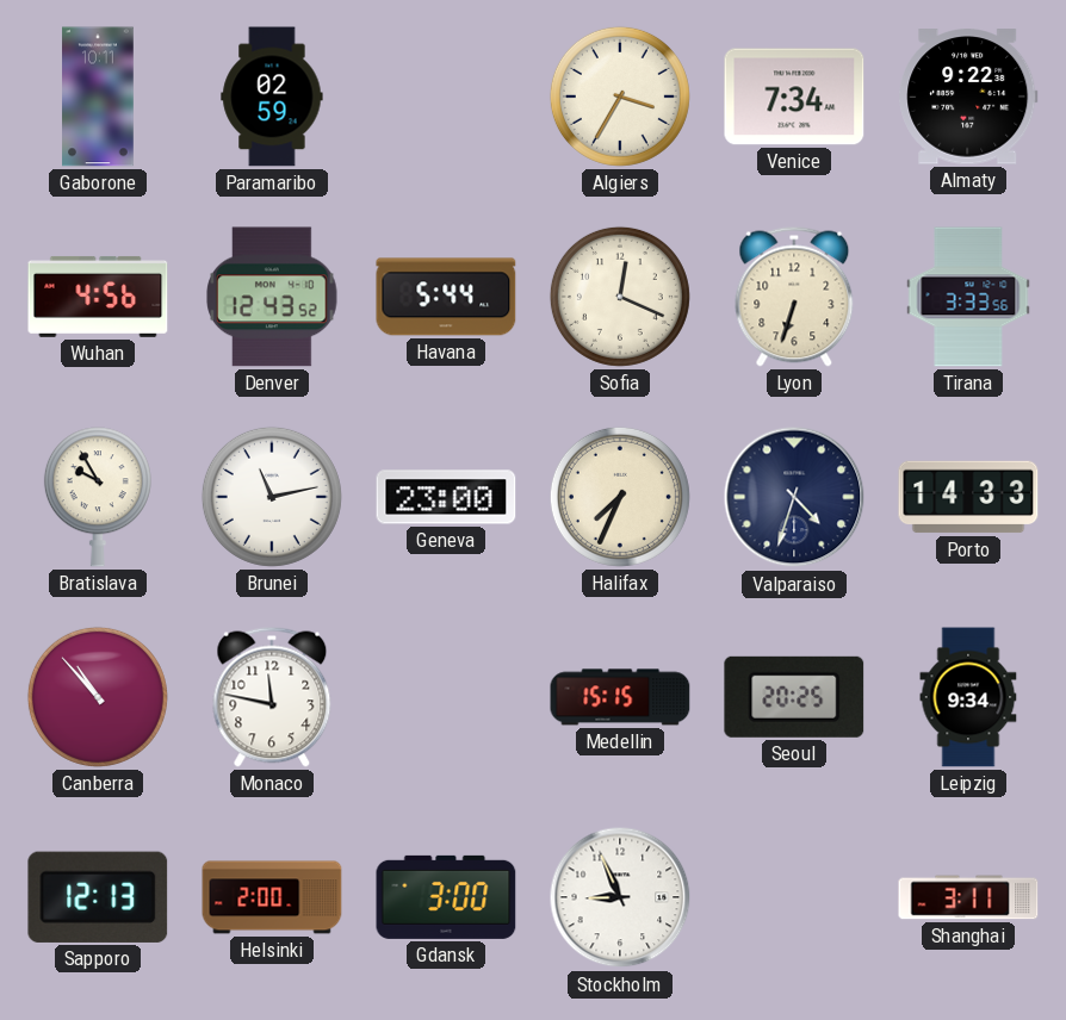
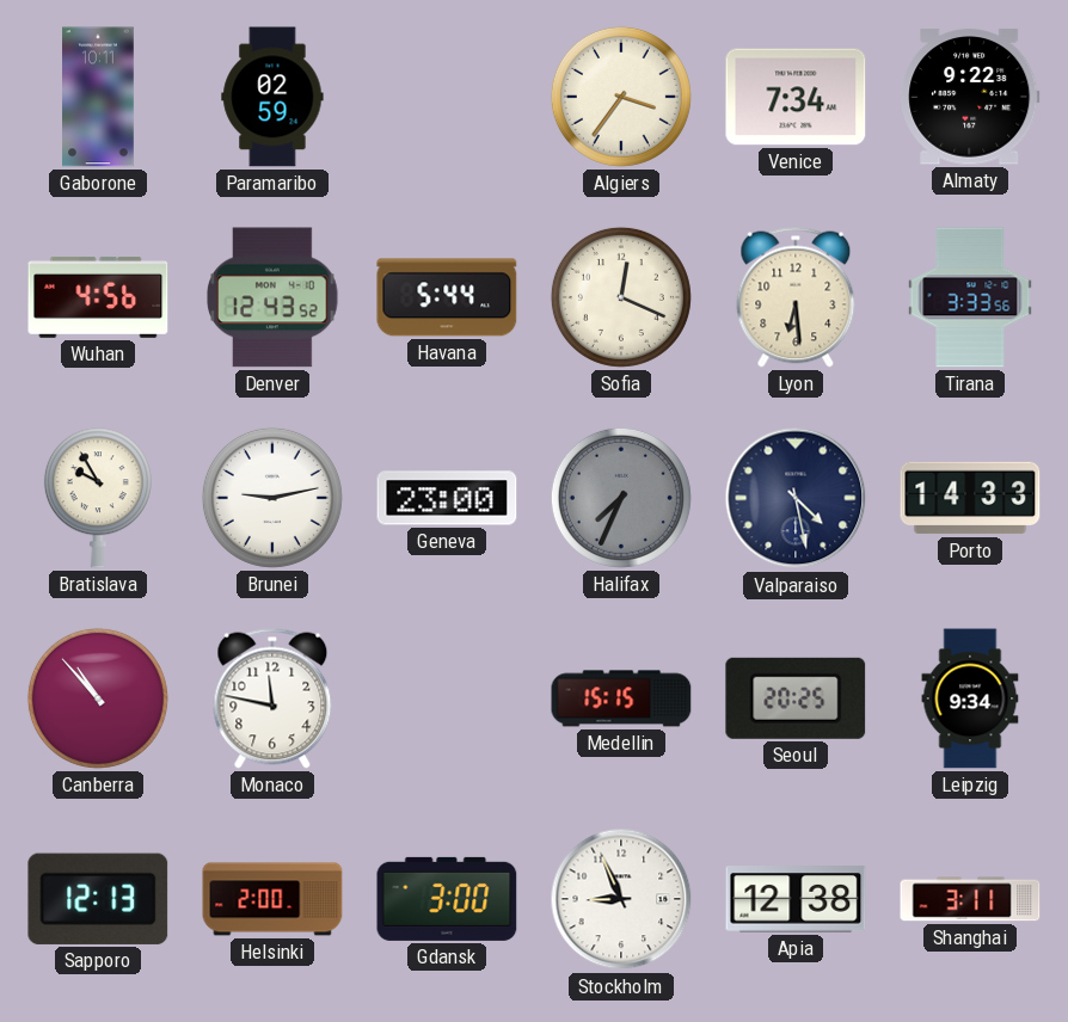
Algiers: 3:35 -> 3:36
Lyon: 6:33 -> 6:29
Brunei: 11:13 -> 9:13
Halifax dial: cream -> grey
Valparaiso: 4:33 -> 4:28
Apia: none -> 12:38
